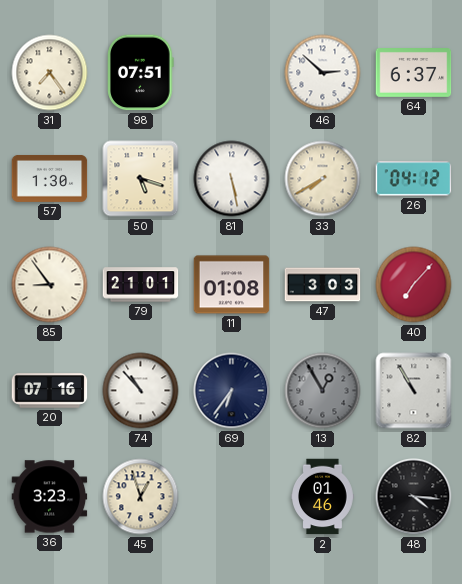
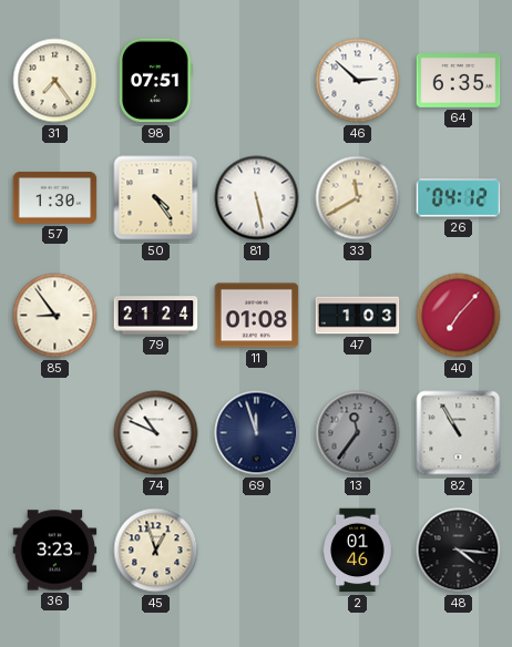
64: 6:37 -> 6:35
50: 5:18 -> 4:24
33: 7:40 -> 11:40
79: 21:01 -> 21:24
47: 3:03 -> 1:03
20: 07:16 -> none
74: 10:53 -> 10:49
69: 6:36 -> 11:57
13: 12:55 -> 11:36
